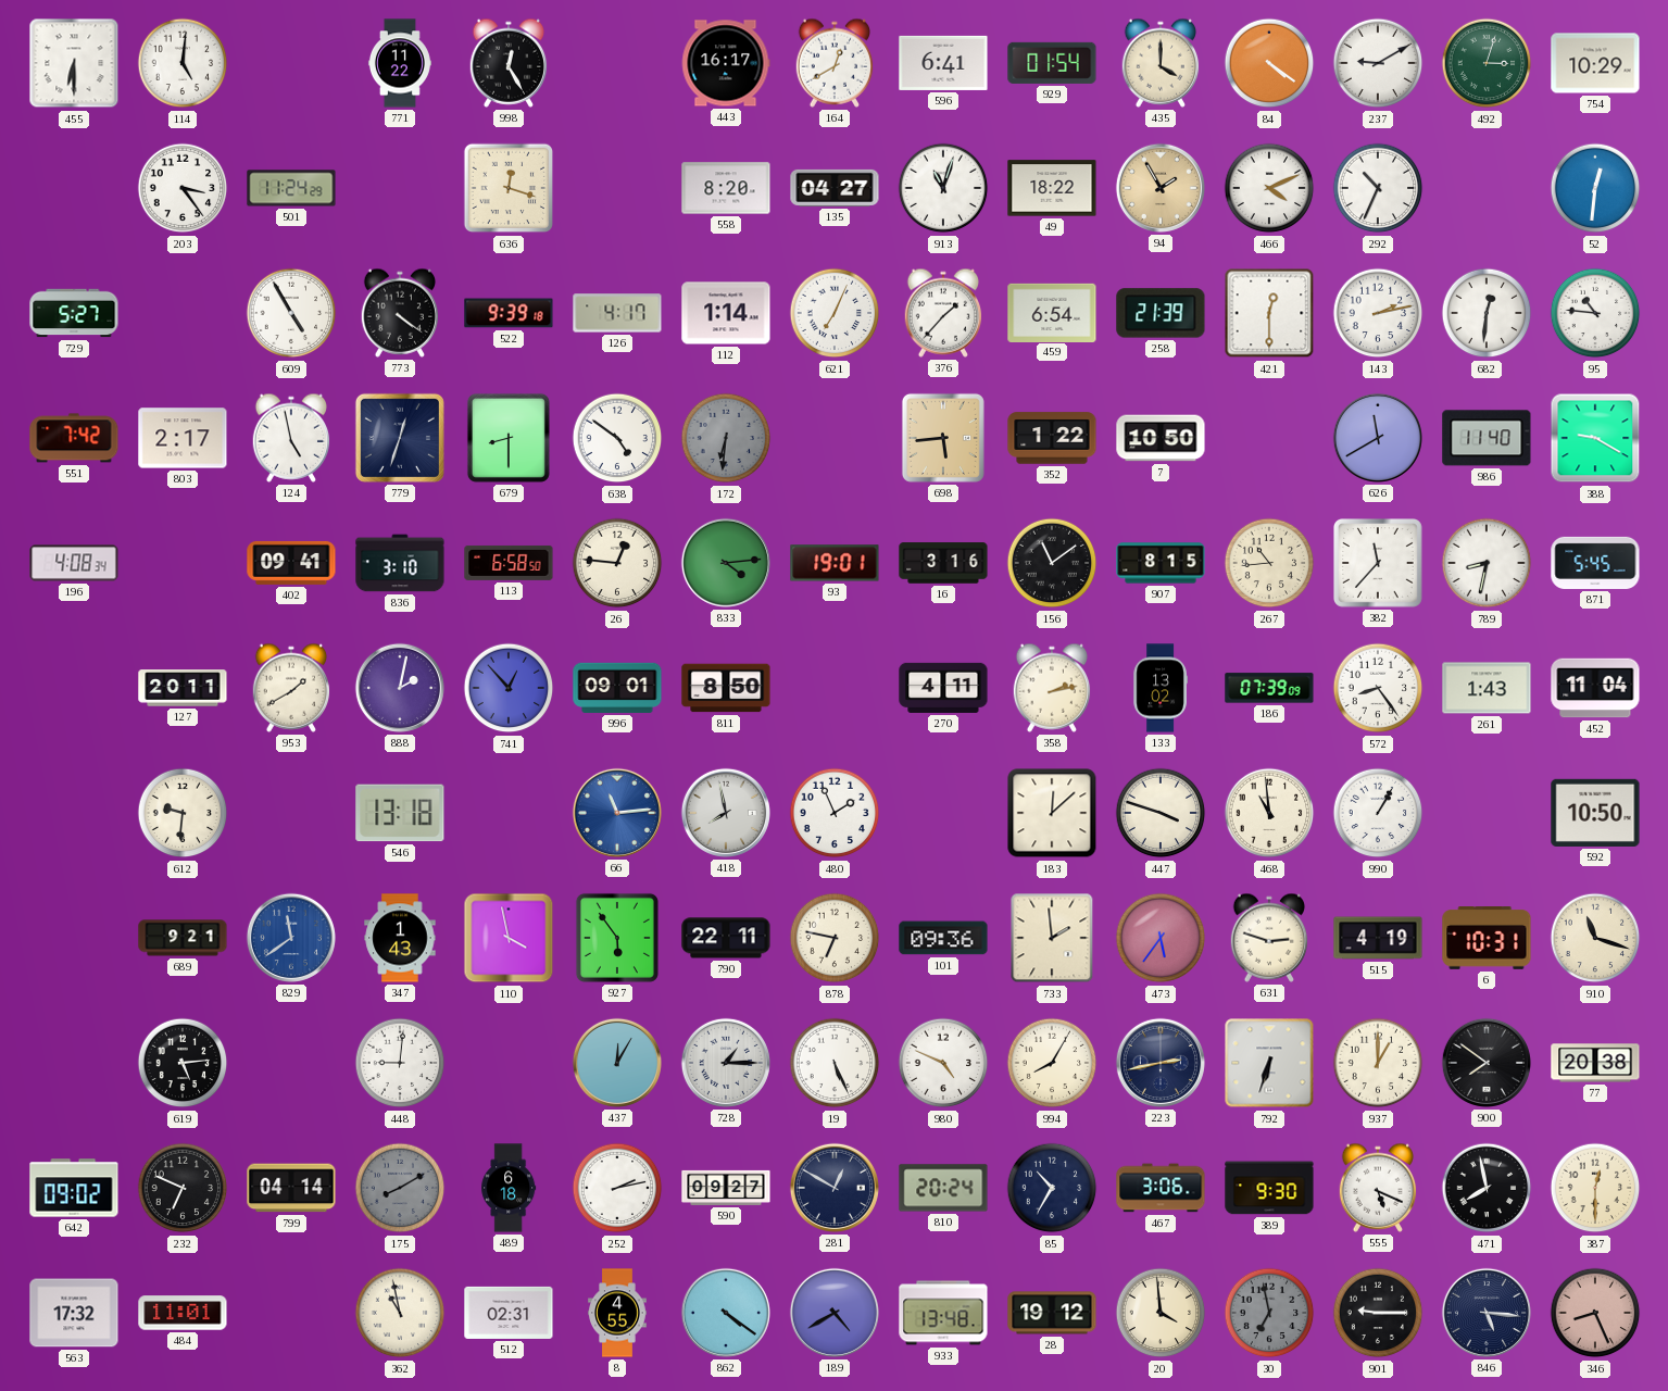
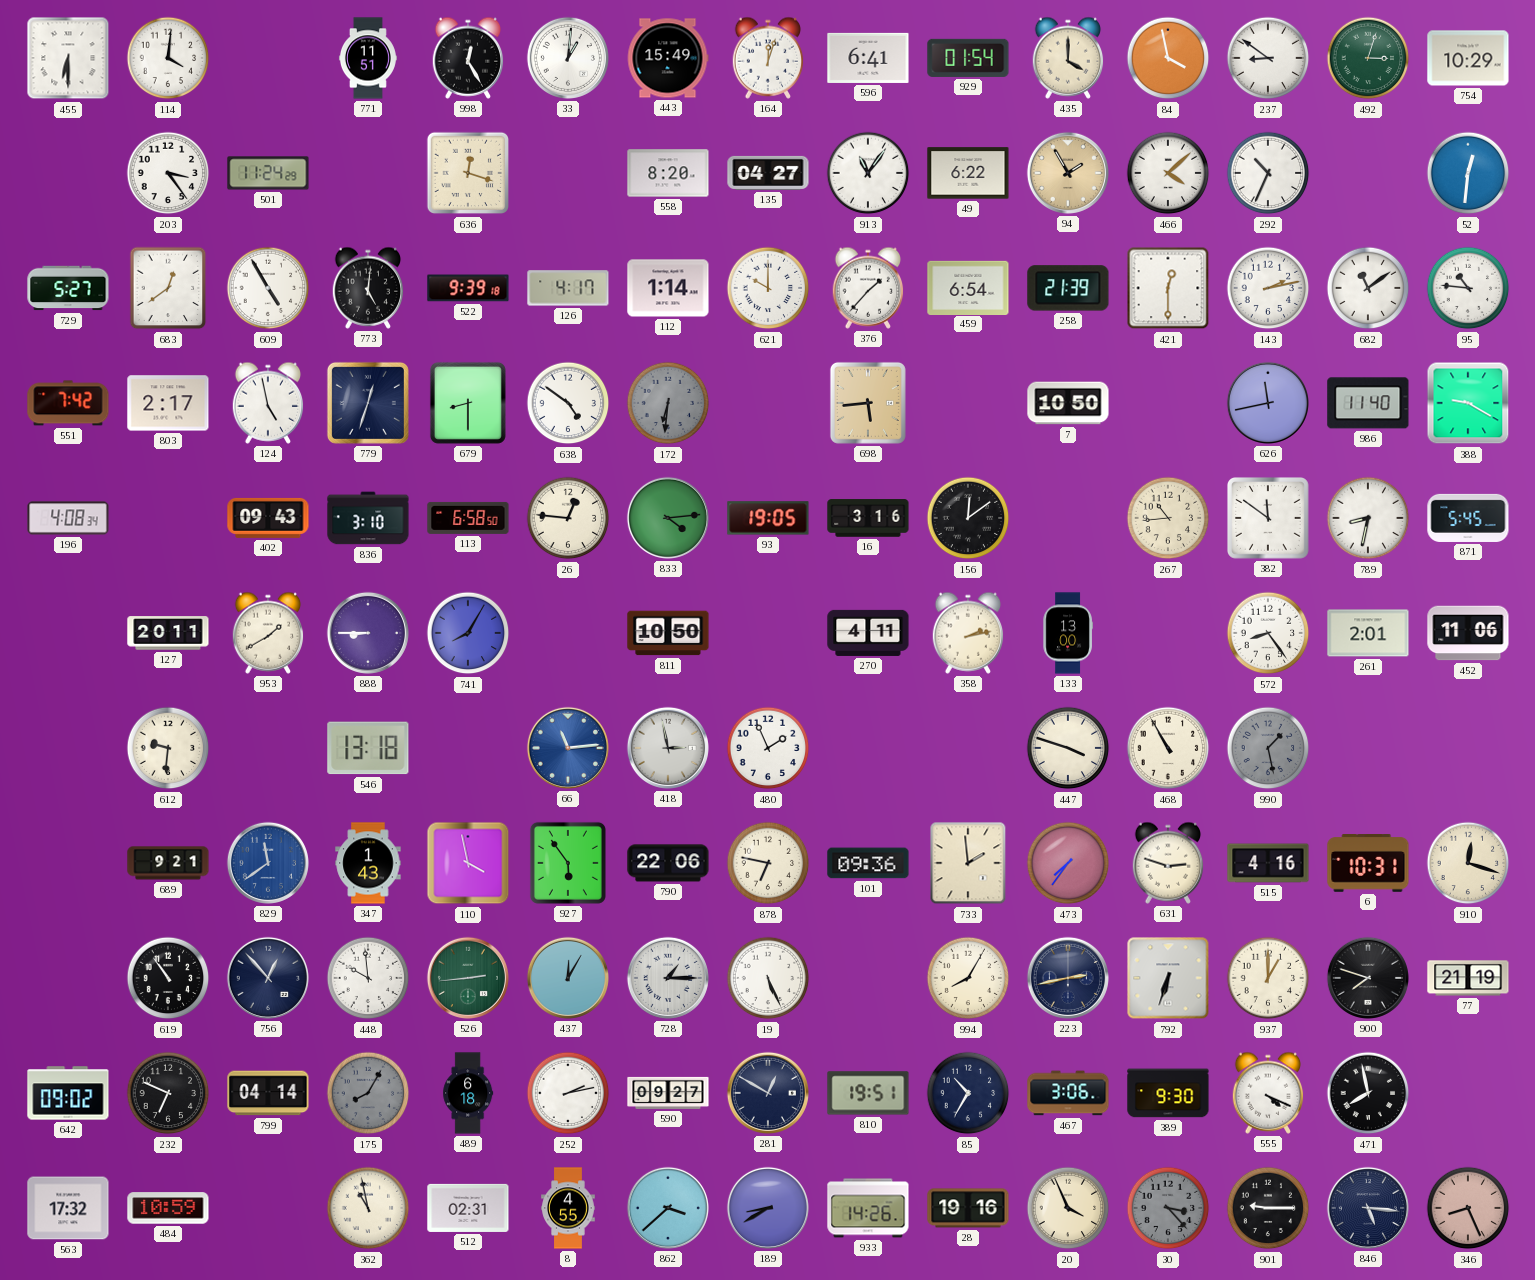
114: 5:01 -> 4:01
771: 11:22 -> 11:51
33: none -> 1:01
443: 16:17 -> 15:49
164: 12:40 -> 12:03
84: 4:21 -> 3:58
237: 9:10 -> 8:51
913: 11:03 -> 11:06
49: 18:22 -> 6:22
466: 4:11 -> 4:08
683: none -> 12:39
773: 4:21 -> 5:01
621: 7:04 -> 10:00
682: 12:31 -> 11:09
352: 1:22 -> none
626: 11:40 -> 11:43
402: 09:41 -> 09:43
93: 19:01 -> 19:05
156: 11:09 -> 12:09
907: 8:15 -> none
382: 11:37 -> 11:51
888: 2:02 -> 8:45
741: 12:53 -> 8:05
996: 09:01 -> none
811: 8:50 -> 10:50
133: 13:02 -> 13:00
186: 07:39 -> none
261: 1:43 -> 2:01
452: 11:04 -> 11:06
418: 7:58 -> 2:58
183: 12:08 -> none
468: 10:59 -> 10:55
990: 1:05 -> 1:28
990 dial: white -> grey
592: 10:50 -> none
790: 22:11 -> 22:06
473: 5:36 -> 7:36
515: 4:19 -> 4:16
910: 11:18 -> 12:18
619: 5:14 -> 10:54
756: none -> 12:53
448: 9:01 -> 9:59
526: none -> 2:44
980: 4:49 -> none
900: 7:51 -> 7:48
77: 20:38 -> 21:19
175: 8:10 -> 8:05
810: 20:24 -> 19:51
555: 5:19 -> 4:19
387: 12:30 -> none
484: 11:01 -> 10:59
862: 4:21 -> 3:38
189: 4:40 -> 8:40
933: 13:48 -> 14:26
28: 19:12 -> 19:16
20: 3:59 -> 3:56
30: 6:58 -> 3:23
